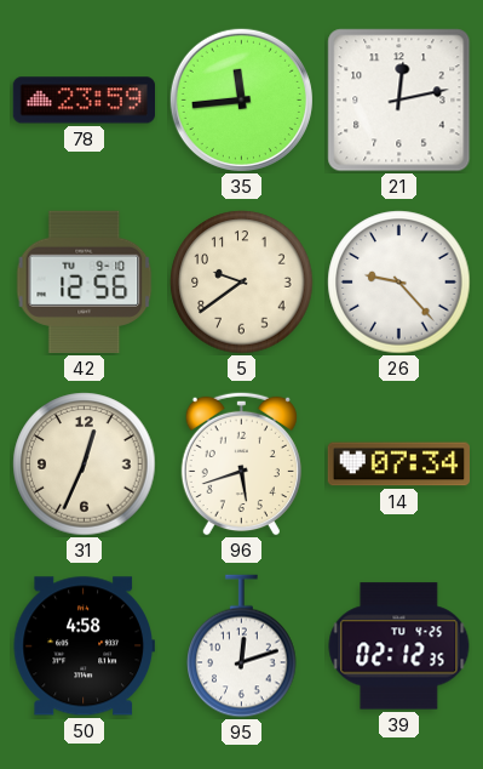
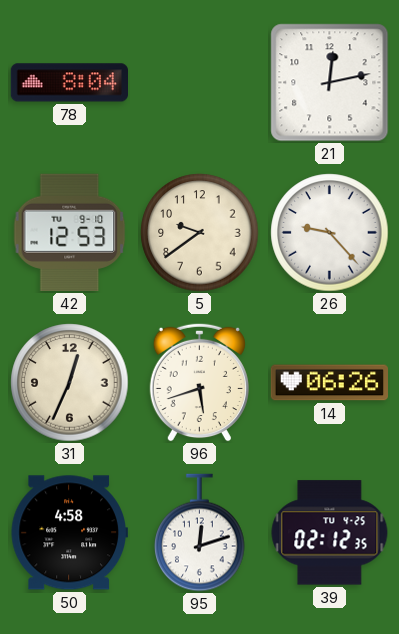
78: 23:59 -> 8:04
35: 11:44 -> none
42: 12:56 -> 12:53
14: 07:34 -> 06:26
